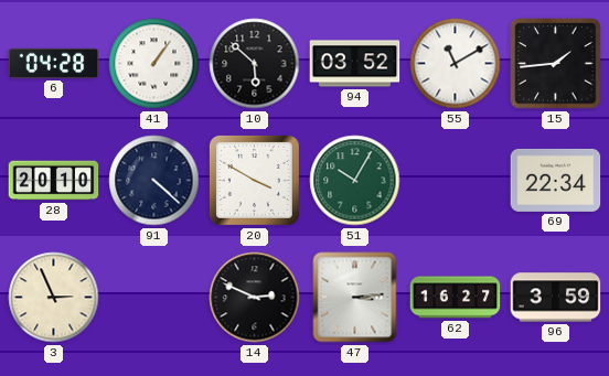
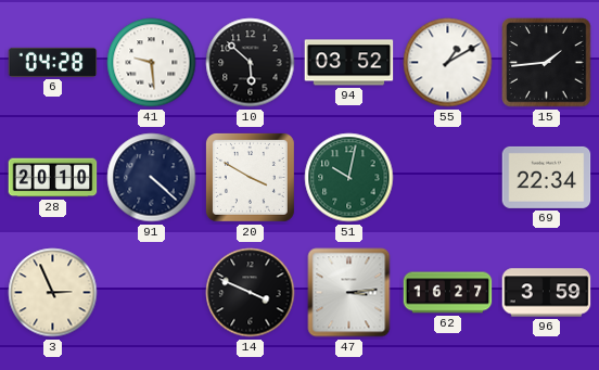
41: 1:06 -> 9:29
55: 11:10 -> 1:10
51: 10:05 -> 10:02
14: 2:49 -> 3:49
